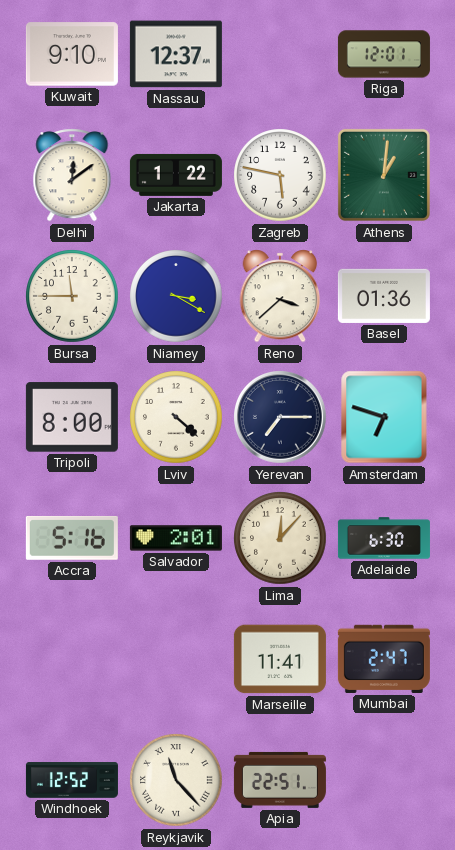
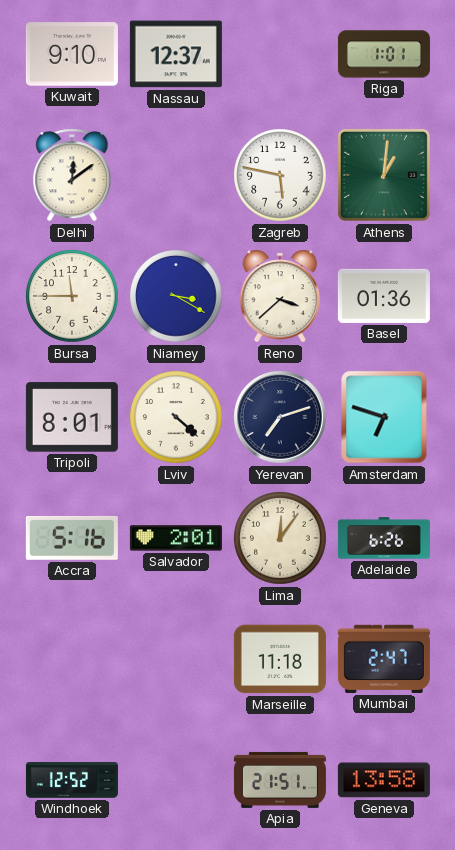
Riga: 12:01 -> 1:01
Jakarta: 1:22 -> none
Tripoli: 8:00 -> 8:01
Yerevan: 7:15 -> 7:12
Lima: 12:07 -> 12:06
Adelaide: 6:30 -> 6:26
Marseille: 11:41 -> 11:18
Reykjavik: 11:23 -> none
Apia: 22:51 -> 21:51
Geneva: none -> 13:58
